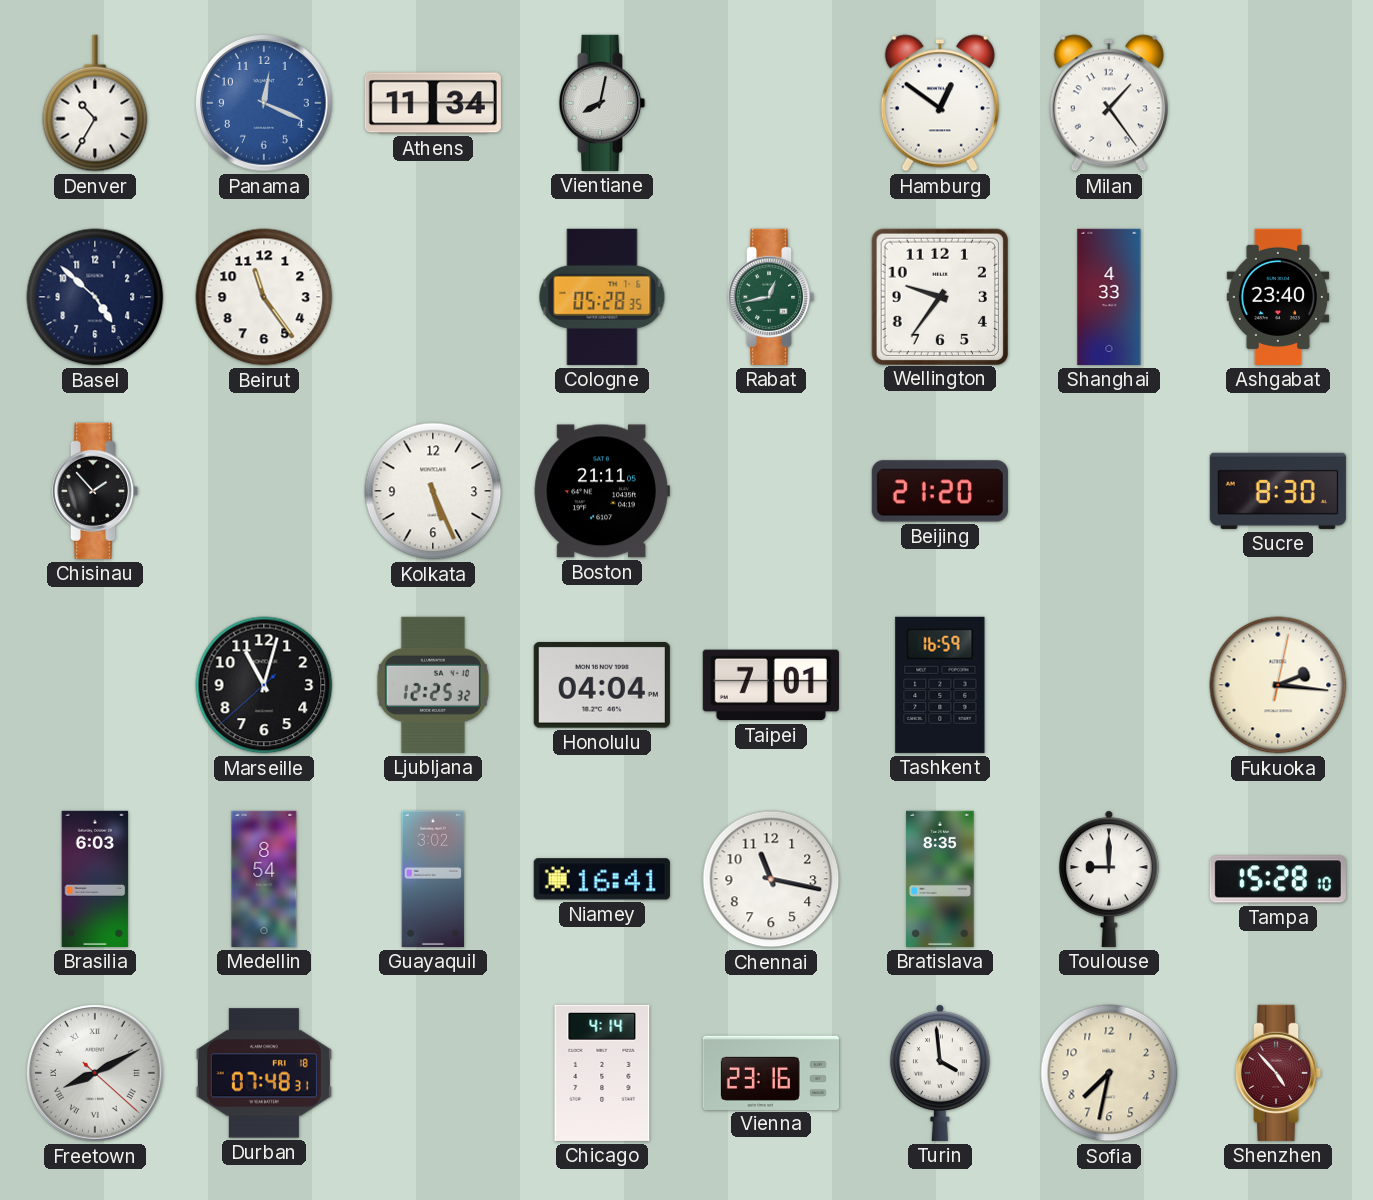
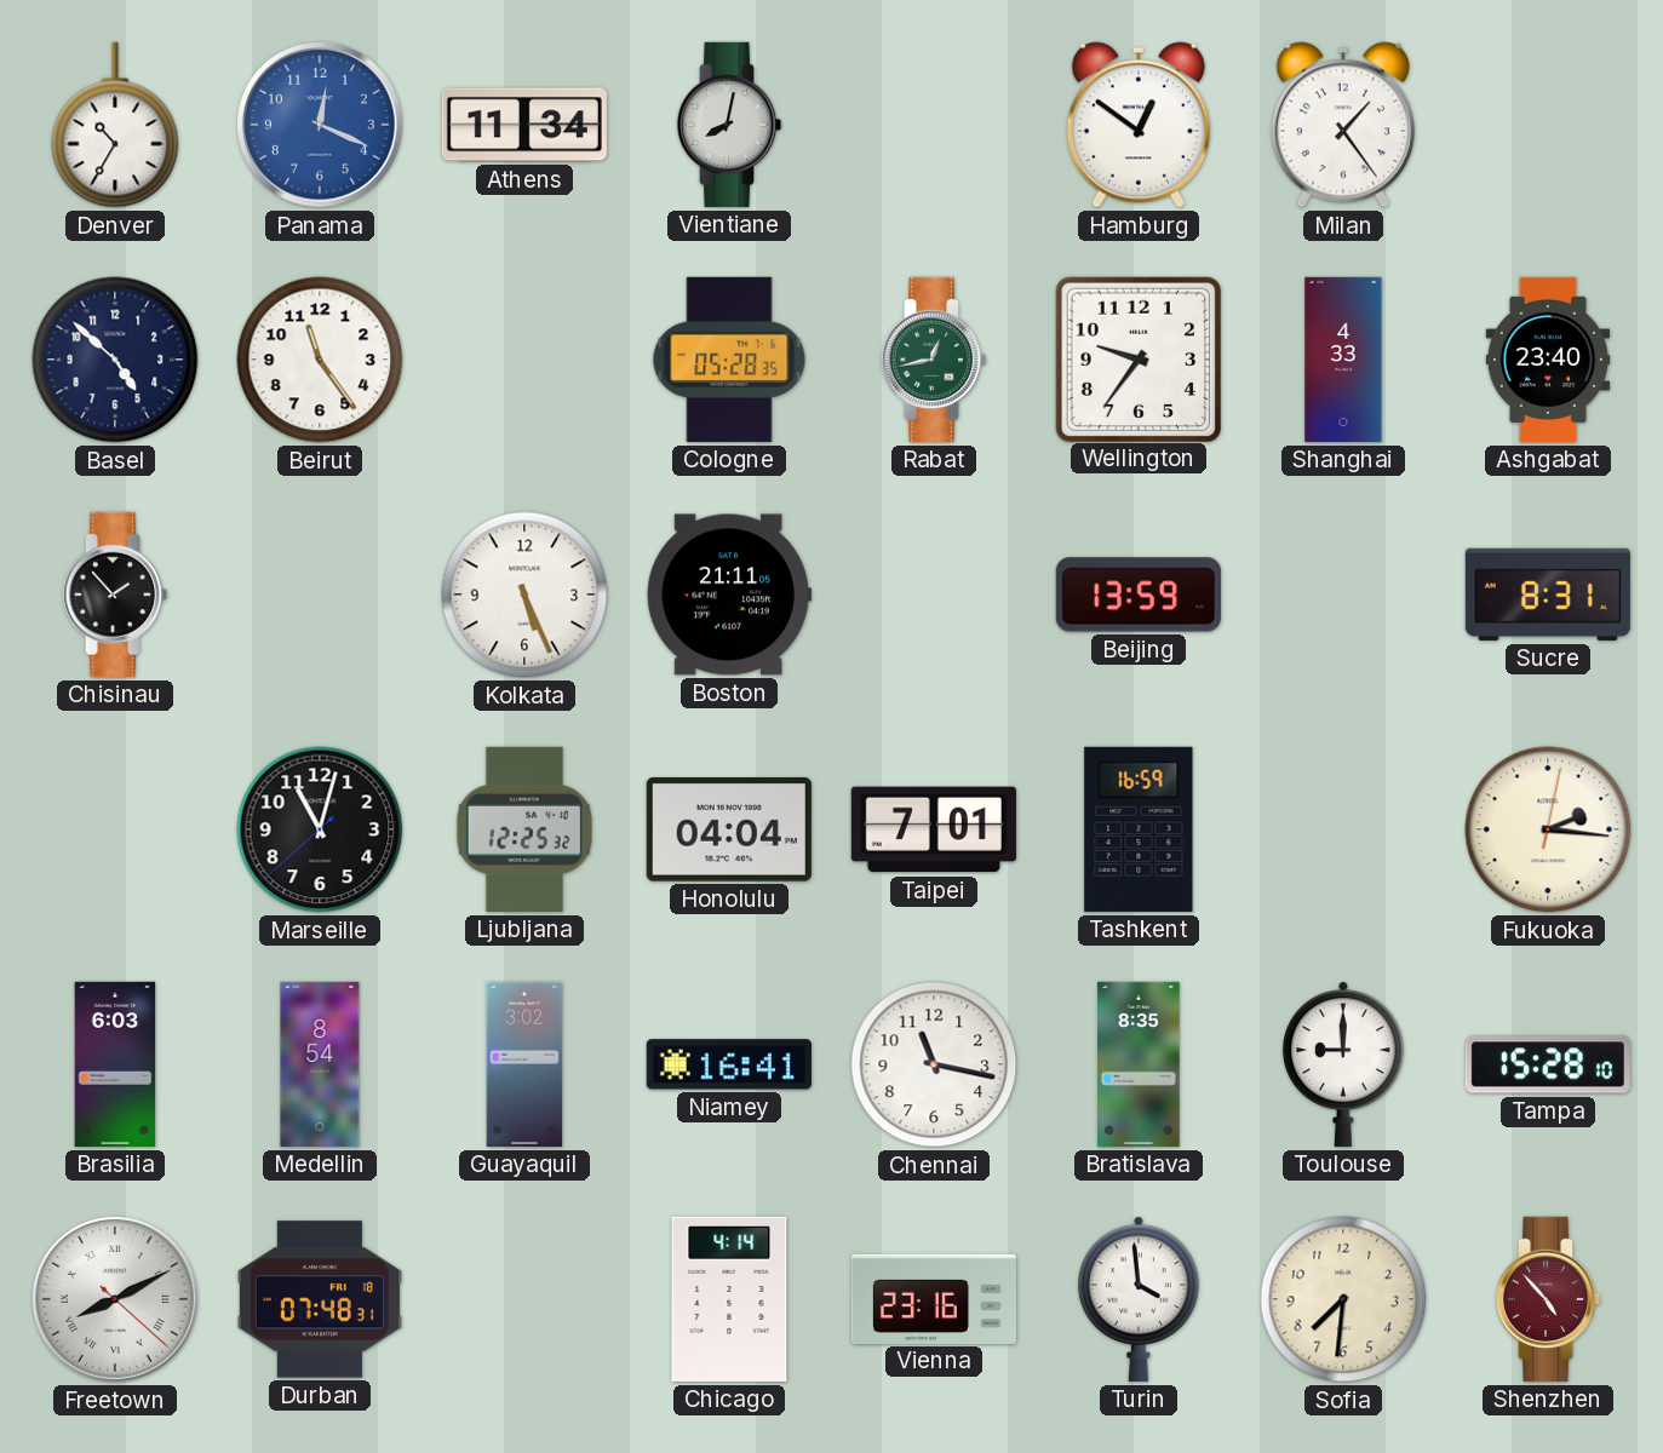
Beijing: 21:20 -> 13:59
Sucre: 8:30 -> 8:31
Sofia: 7:32 -> 7:31
